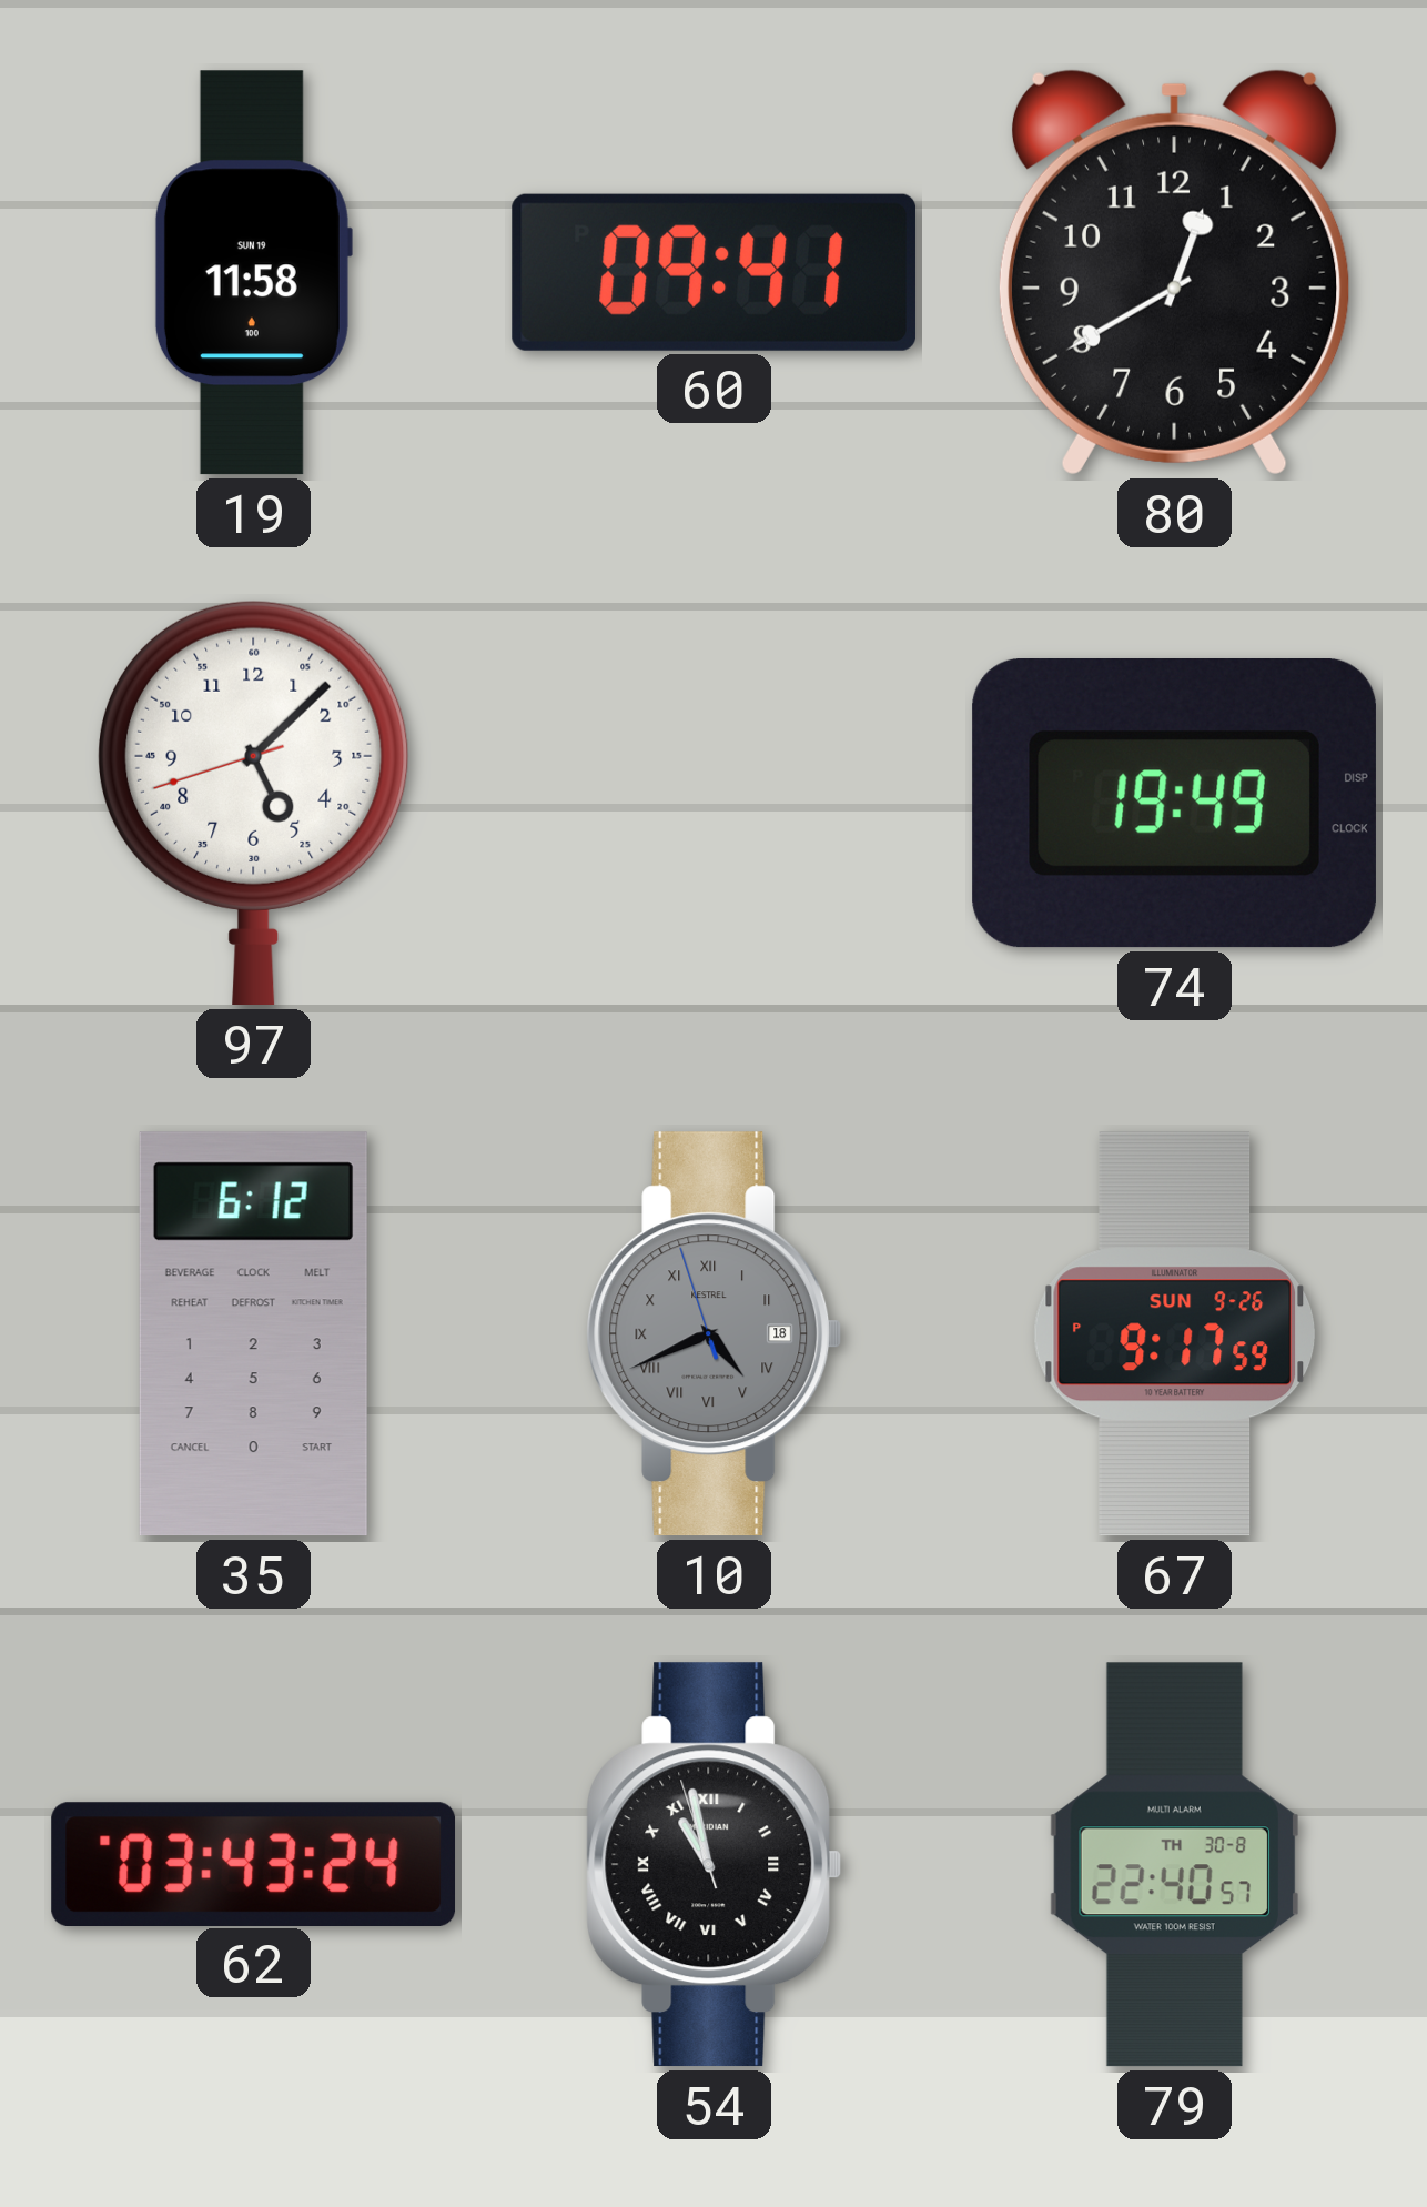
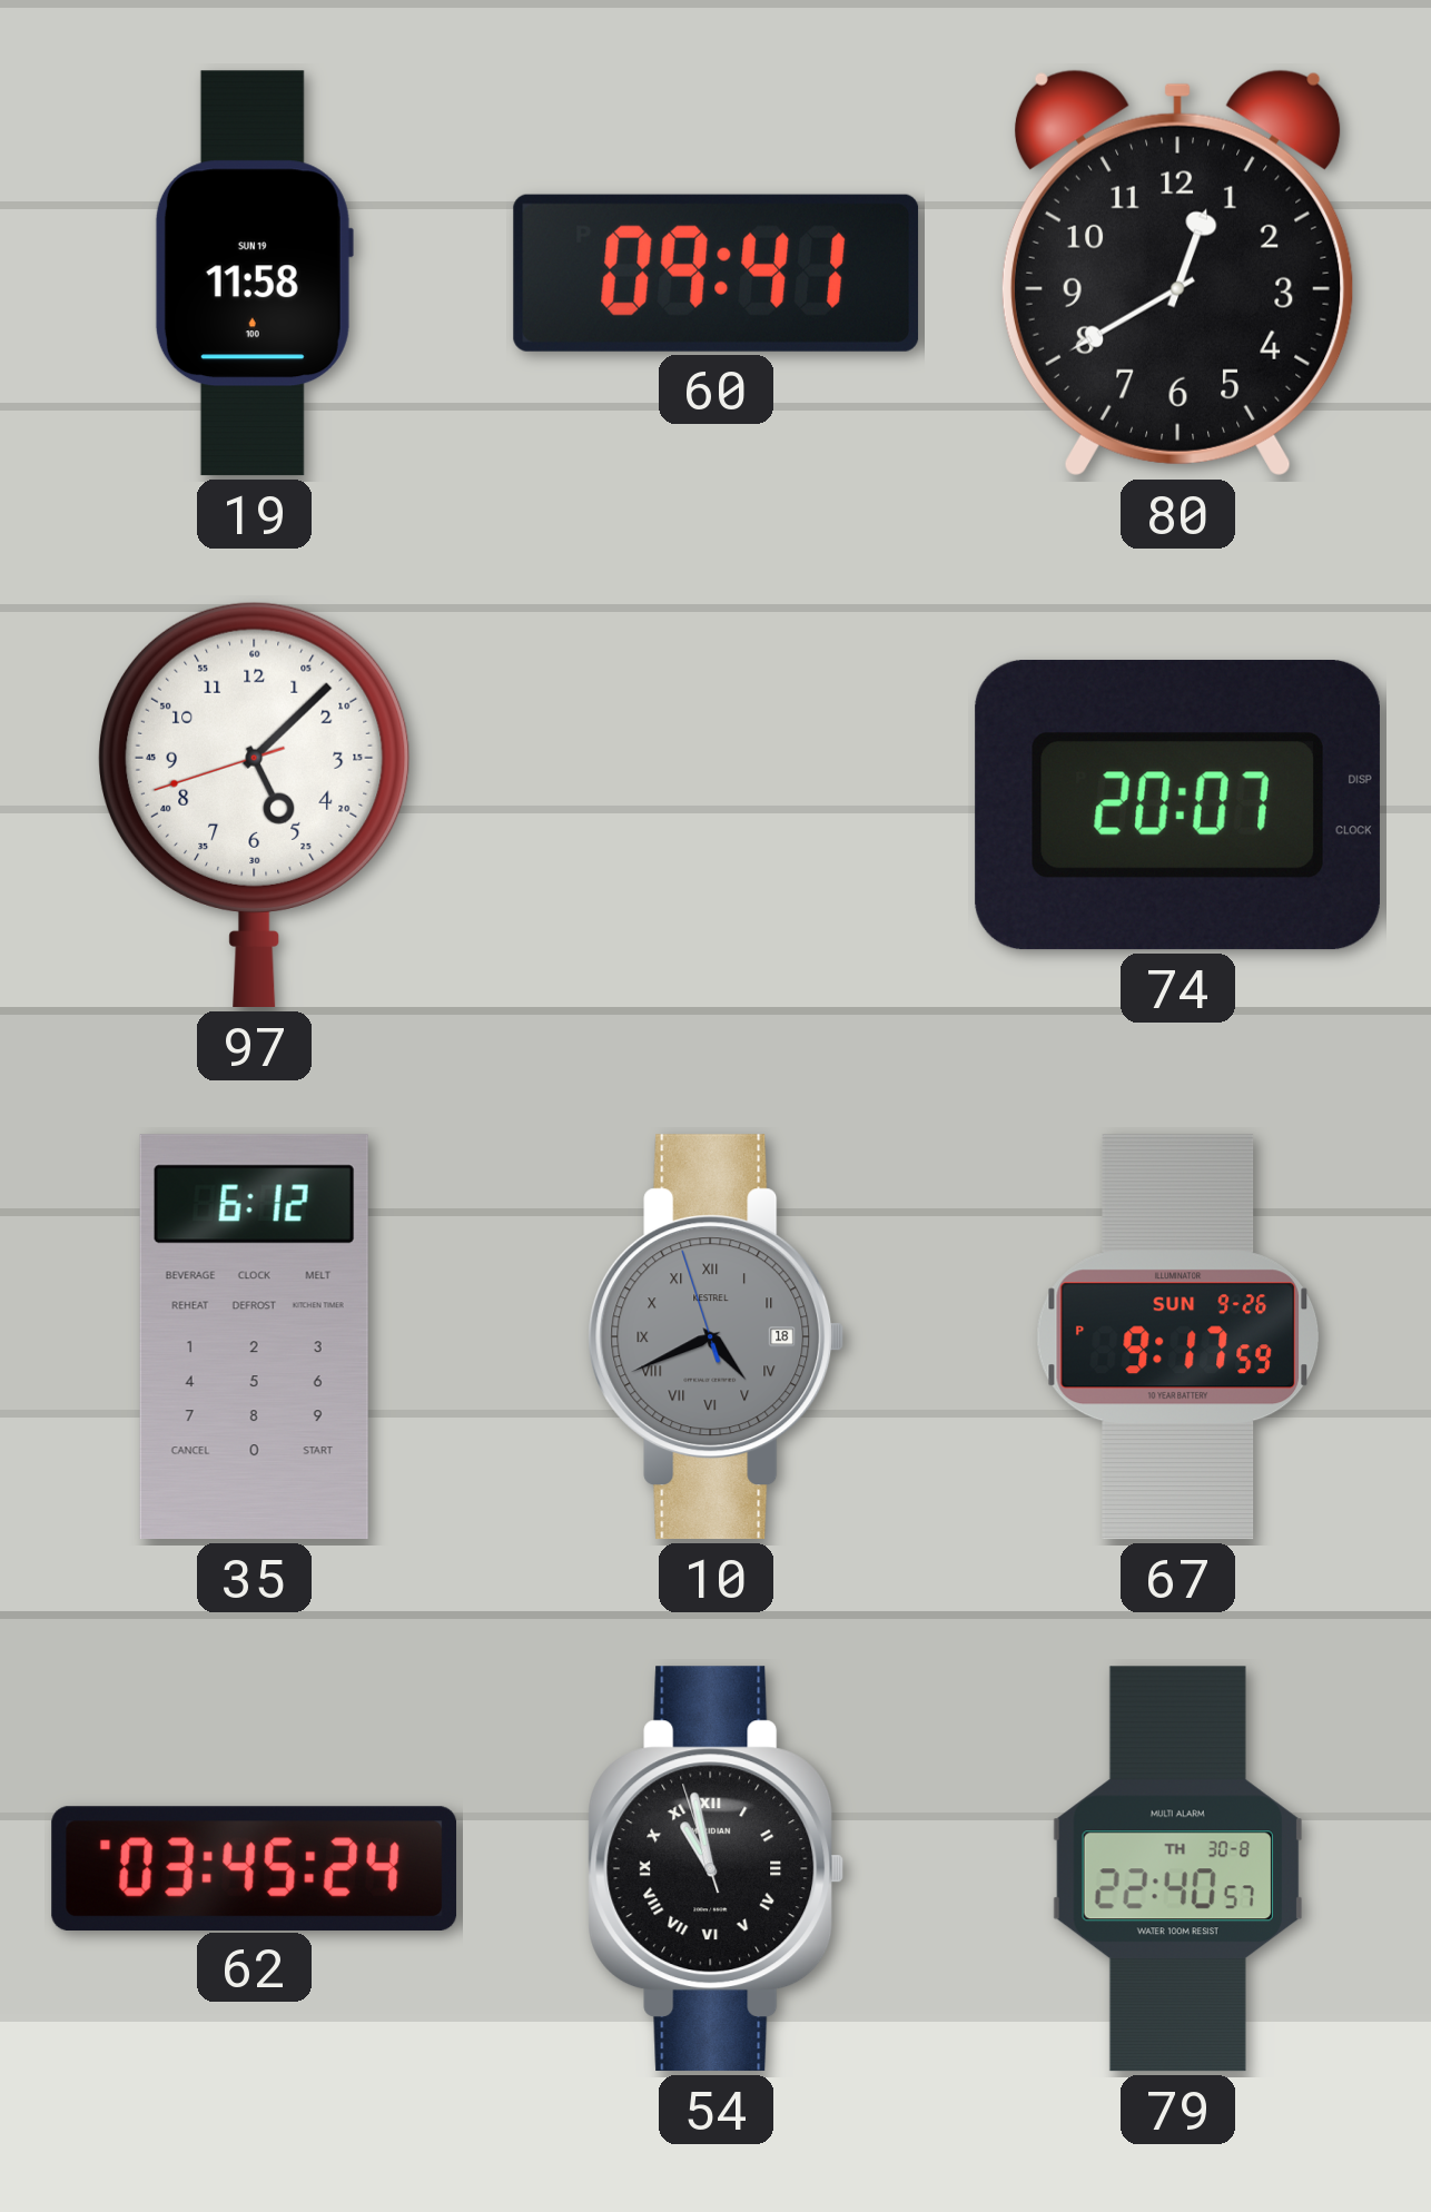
74: 19:49 -> 20:07
62: 03:43 -> 03:45
